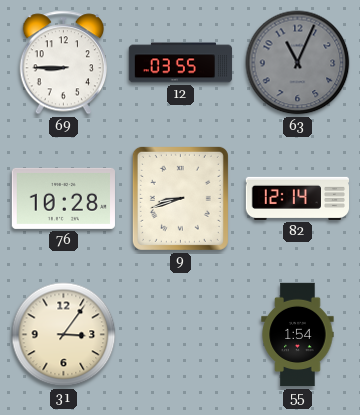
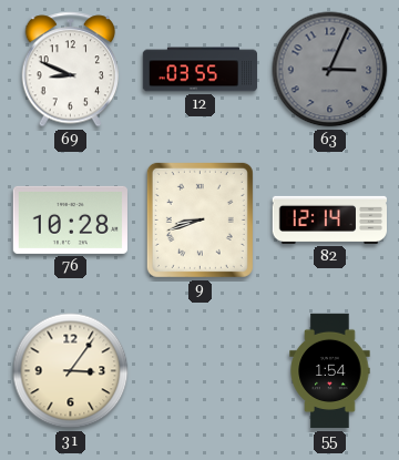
69: 8:45 -> 8:49
63: 11:04 -> 3:04
